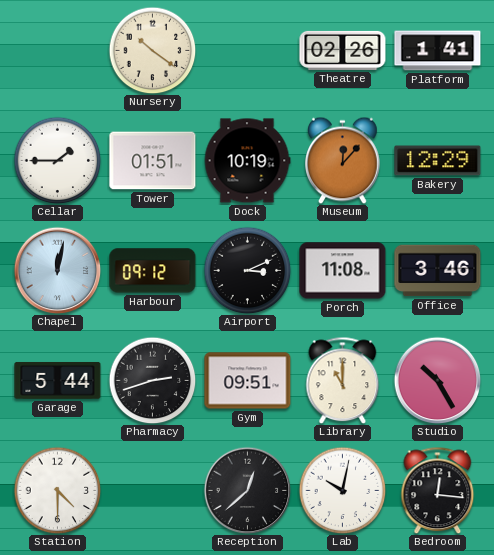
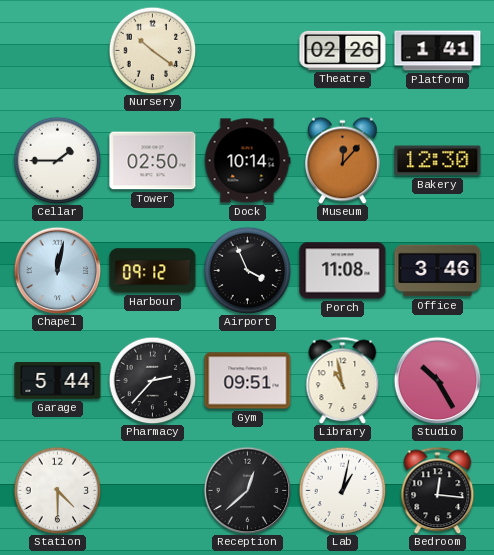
Tower: 01:51 -> 02:50
Dock: 10:19 -> 10:14
Bakery: 12:29 -> 12:30
Airport: 3:11 -> 3:56
Pharmacy: 2:42 -> 2:37
Library: 11:00 -> 10:58
Lab: 10:02 -> 1:02
